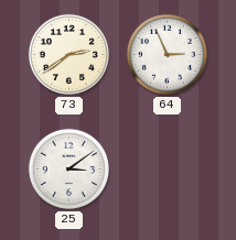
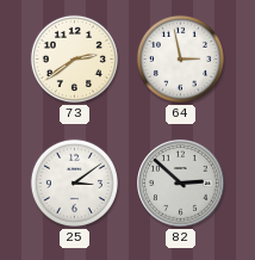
64: 2:56 -> 2:58
82: none -> 2:52
